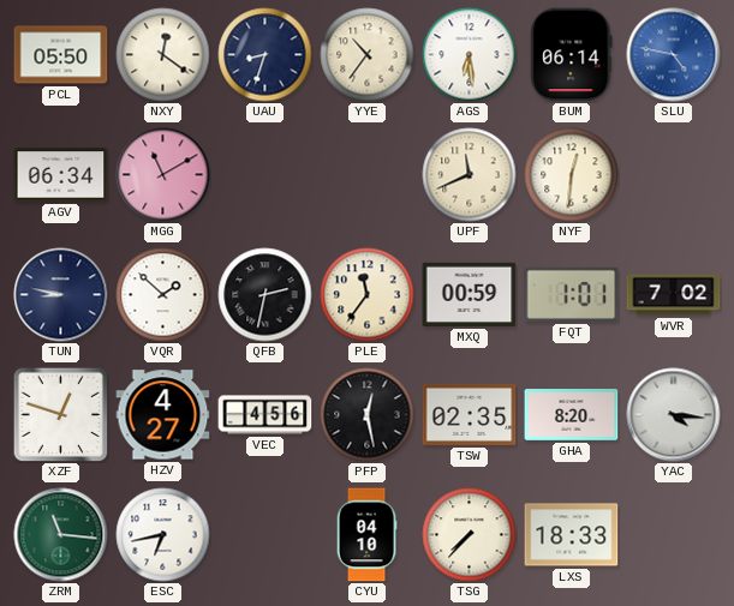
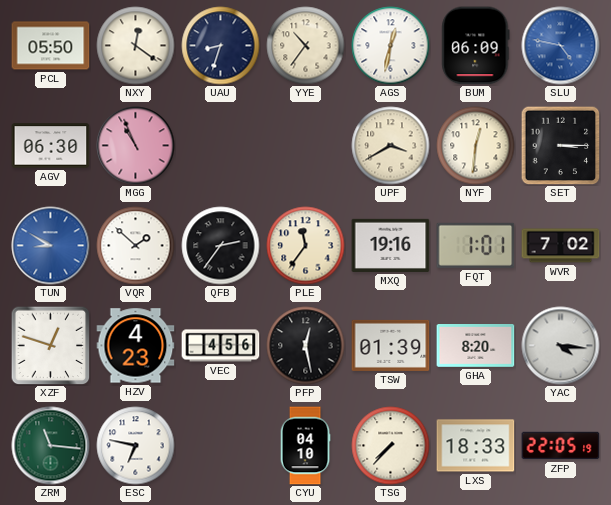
AGS: 6:29 -> 12:32
BUM: 06:14 -> 06:09
AGV: 06:34 -> 06:30
MGG: 11:10 -> 10:56
UPF: 11:41 -> 3:40
SET: none -> 3:15
TUN: 8:47 -> 8:50
TUN dial: navy -> blue
QFB: 2:32 -> 2:36
MXQ: 00:59 -> 19:16
HZV: 4:27 -> 4:23
TSW: 02:35 -> 01:39
ESC: 6:43 -> 6:47
ZFP: none -> 22:05
